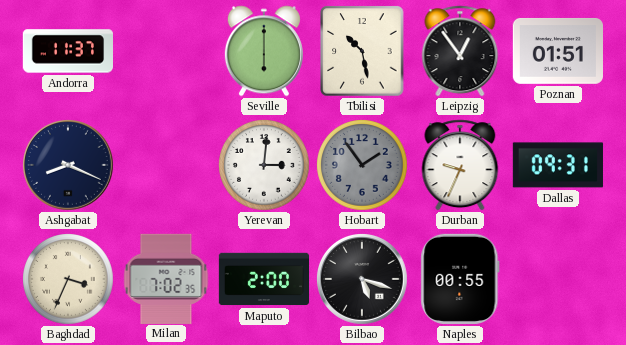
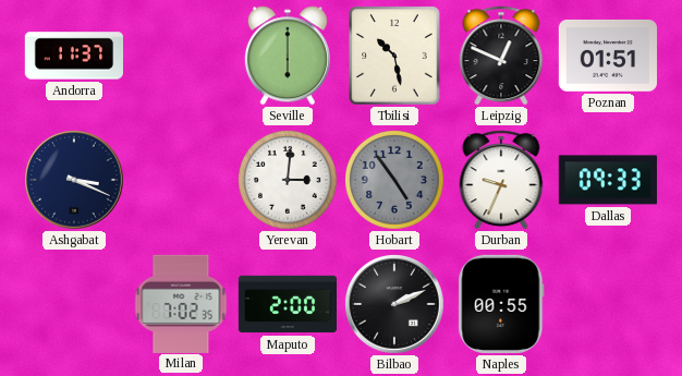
Leipzig: 12:54 -> 12:49
Ashgabat: 8:19 -> 3:19
Hobart: 1:54 -> 4:54
Dallas: 09:31 -> 09:33
Baghdad: 3:34 -> none
Bilbao: 5:18 -> 2:11
